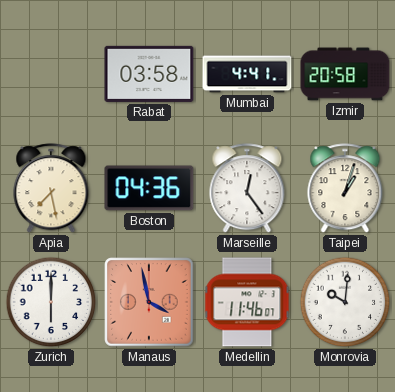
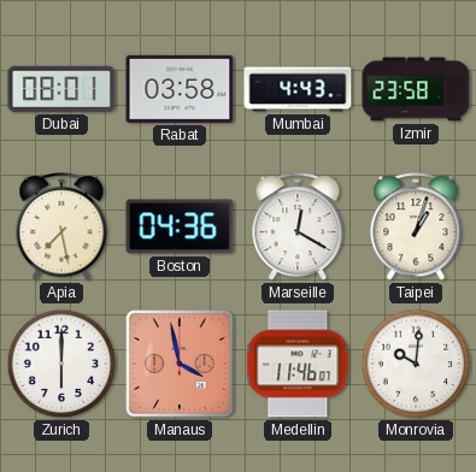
Dubai: none -> 08:01
Mumbai: 4:41 -> 4:43
Izmir: 20:58 -> 23:58
Marseille: 12:24 -> 12:20
